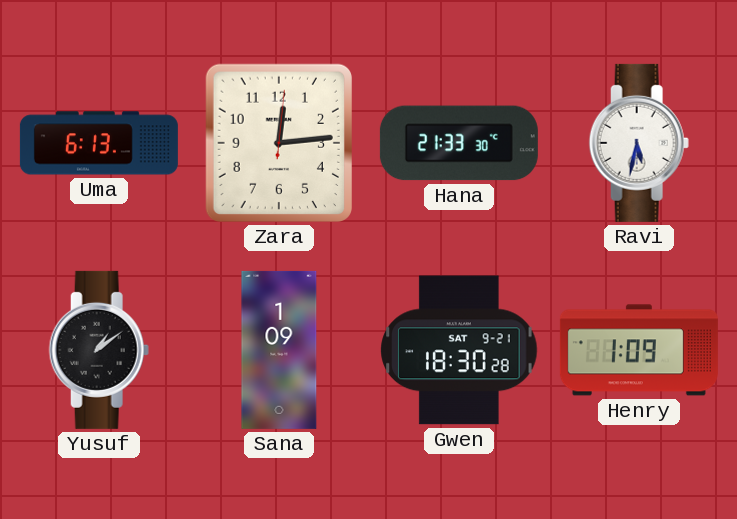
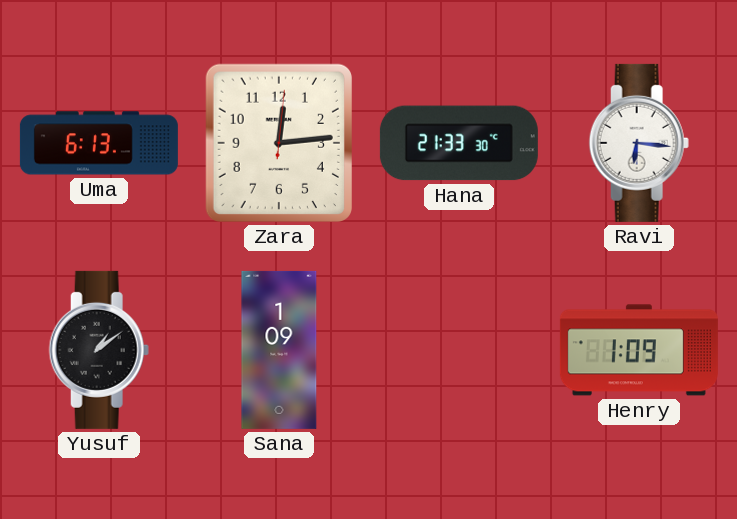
Ravi: 5:32 -> 6:16
Gwen: 18:30 -> none
